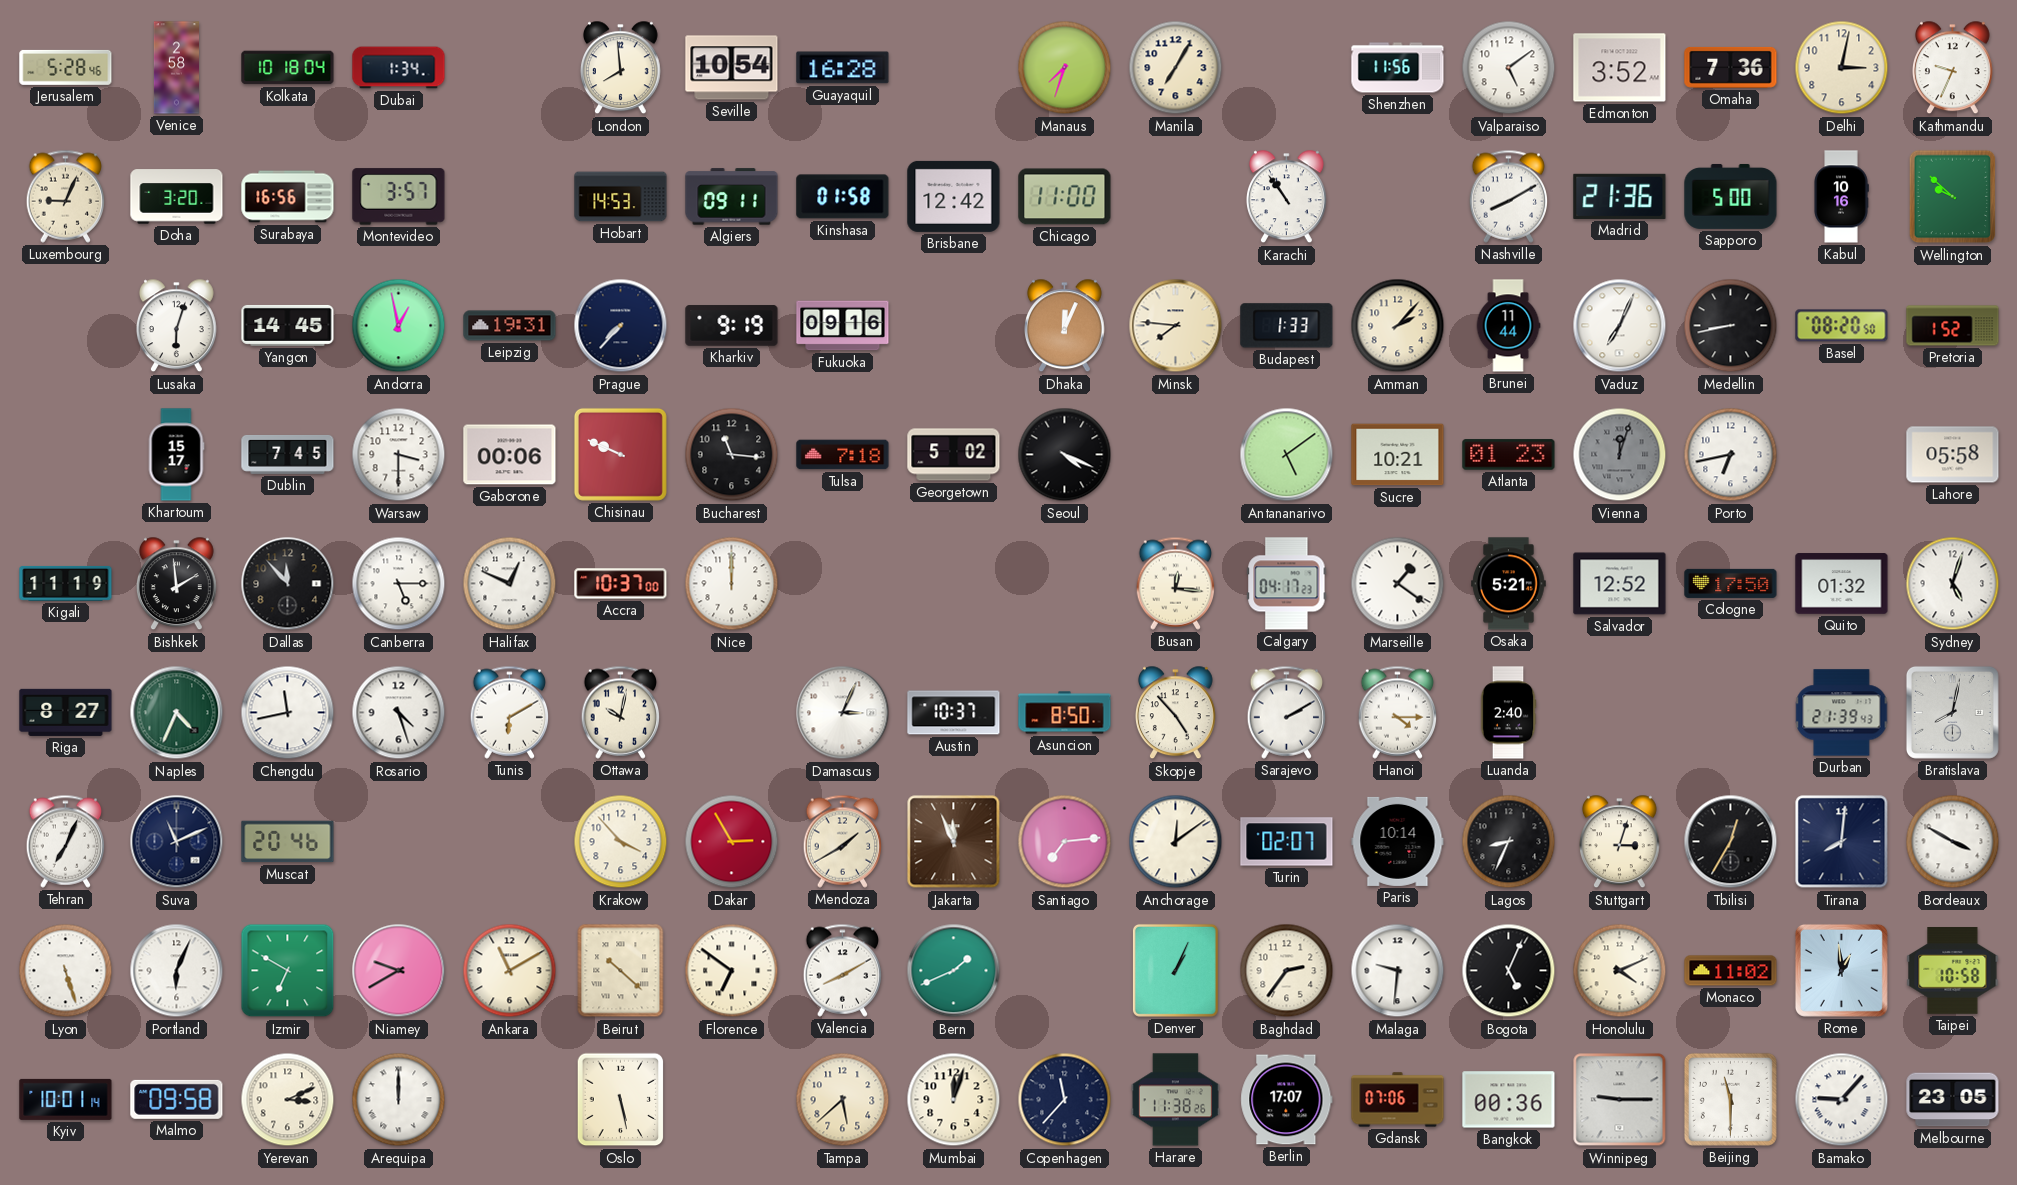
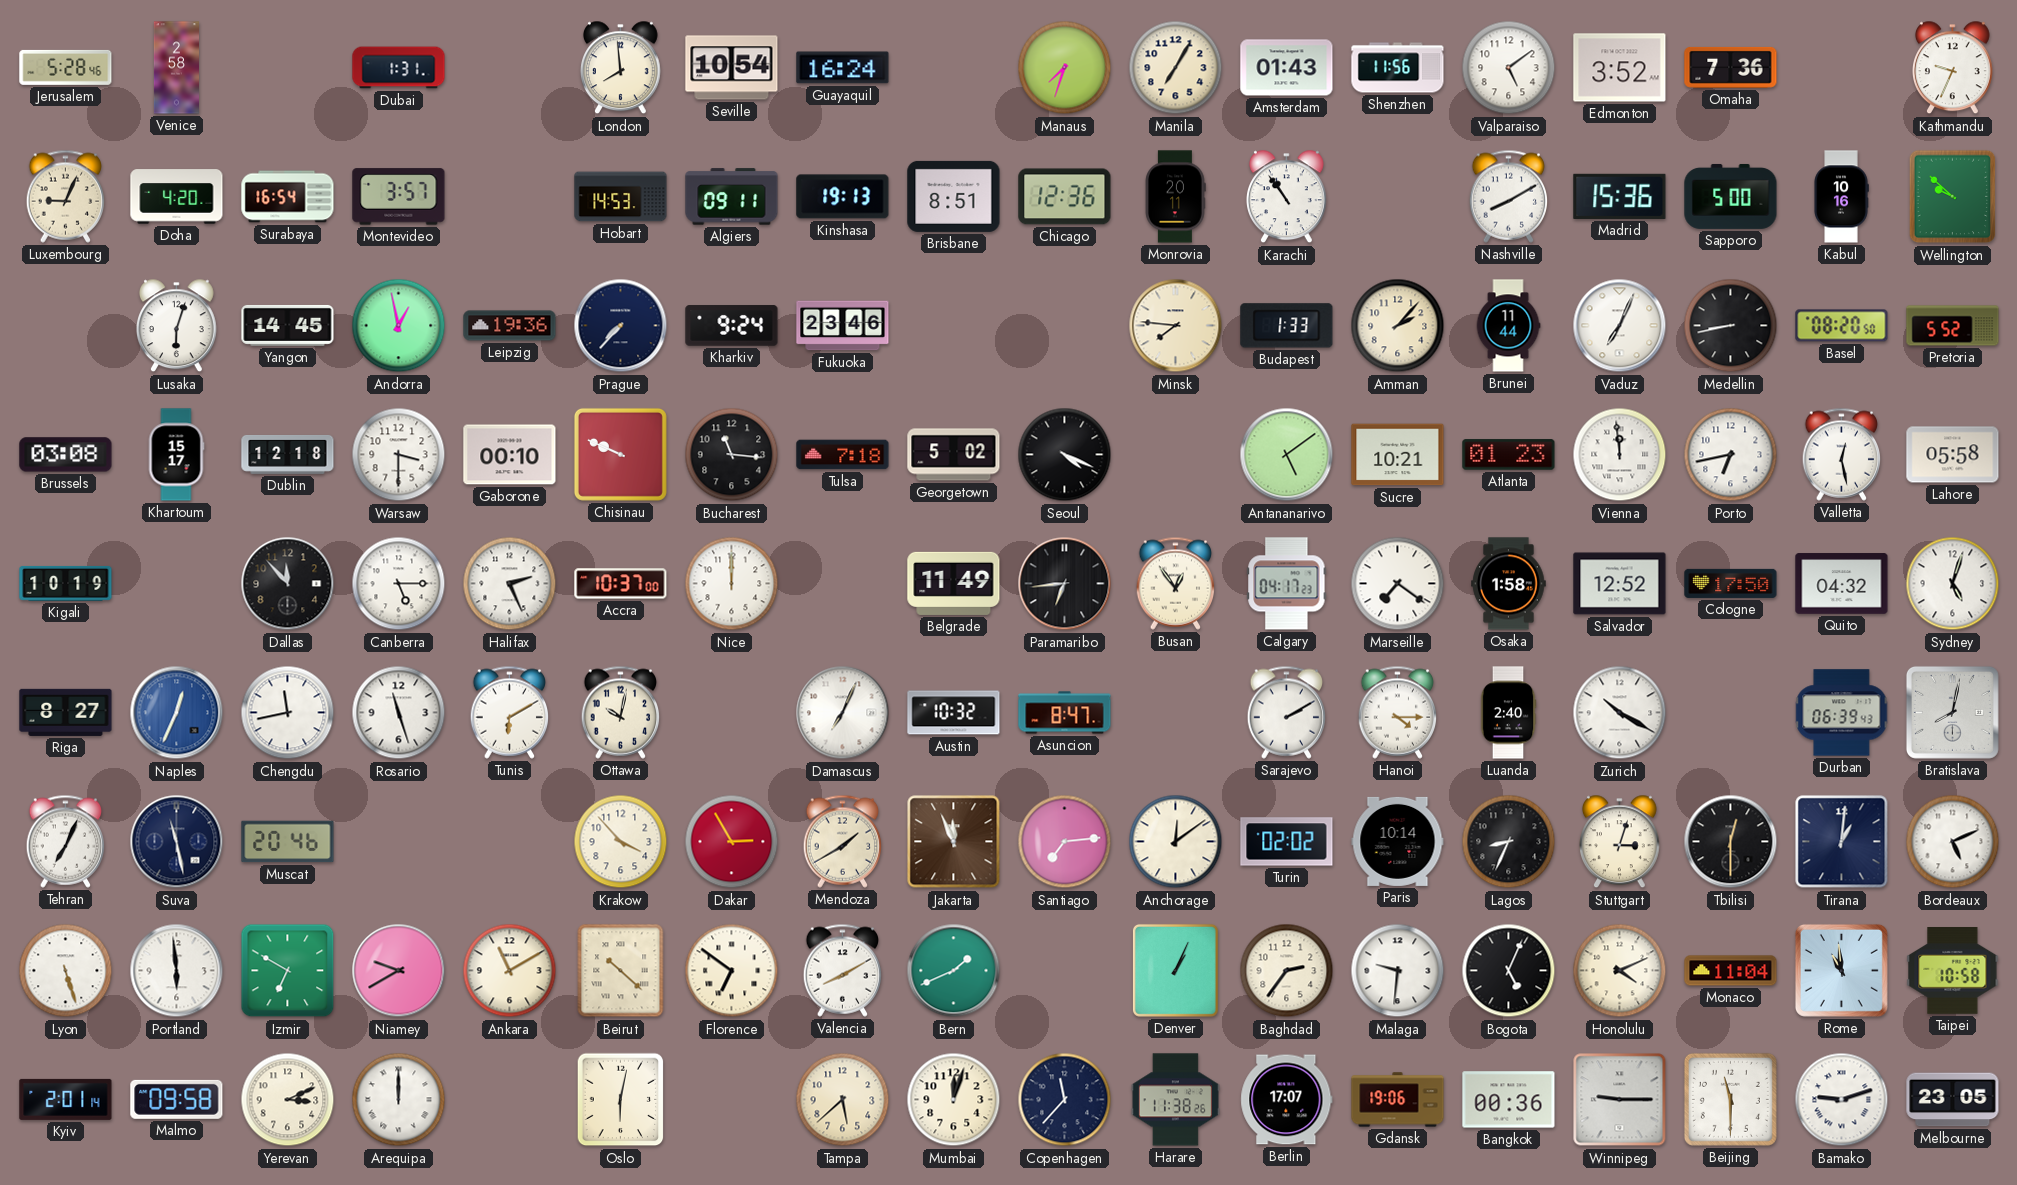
Kolkata: 10:18 -> none
Dubai: 1:34 -> 1:31
Guayaquil: 16:28 -> 16:24
Amsterdam: none -> 01:43
Delhi: 3:02 -> none
Doha: 3:20 -> 4:20
Surabaya: 16:56 -> 16:54
Kinshasa: 01:58 -> 19:13
Brisbane: 12:42 -> 8:51
Chicago: 11:00 -> 12:36
Monrovia: none -> 20:11
Madrid: 21:36 -> 15:36
Leipzig: 19:31 -> 19:36
Kharkiv: 9:19 -> 9:24
Fukuoka: 09:16 -> 23:46
Dhaka: 12:04 -> none
Pretoria: 1:52 -> 5:52
Brussels: none -> 03:08
Dublin: 7:45 -> 12:18
Gaborone: 00:06 -> 00:10
Vienna: 12:03 -> 11:59
Vienna dial: grey -> white
Valletta: none -> 12:28
Kigali: 11:19 -> 10:19
Bishkek: 1:59 -> none
Halifax: 12:49 -> 2:26
Belgrade: none -> 11:49
Paramaribo: none -> 6:44
Busan: 12:16 -> 12:54
Marseille: 1:21 -> 7:21
Osaka: 5:21 -> 1:58
Quito: 01:32 -> 04:32
Naples: 4:34 -> 12:34
Naples dial: green -> blue
Rosario: 4:27 -> 11:27
Damascus: 3:04 -> 7:04
Austin: 10:37 -> 10:32
Asuncion: 8:50 -> 8:47
Skopje: 4:53 -> none
Zurich: none -> 10:20
Durban: 21:39 -> 06:39
Suva: 11:11 -> 11:28
Turin: 02:07 -> 02:02
Tbilisi: 12:35 -> 12:30
Tirana: 8:01 -> 1:01
Bordeaux: 3:50 -> 5:11
Portland: 6:04 -> 5:59
Monaco: 11:02 -> 11:04
Rome: 12:59 -> 10:59
Kyiv: 10:01 -> 2:01
Oslo: 5:28 -> 6:02
Gdansk: 07:06 -> 19:06
Bamako: 9:07 -> 9:12
